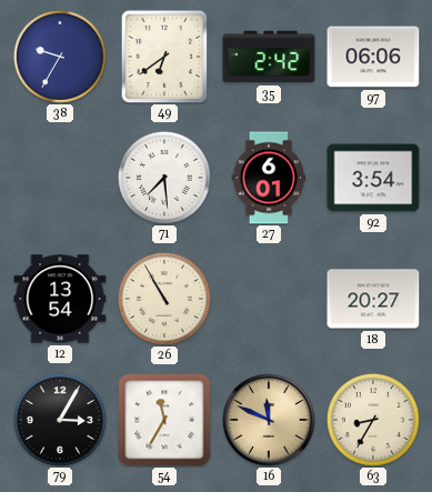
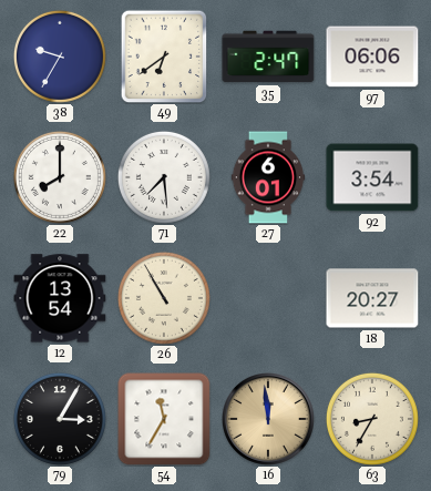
35: 2:42 -> 2:47
22: none -> 8:00
16: 11:49 -> 11:59
